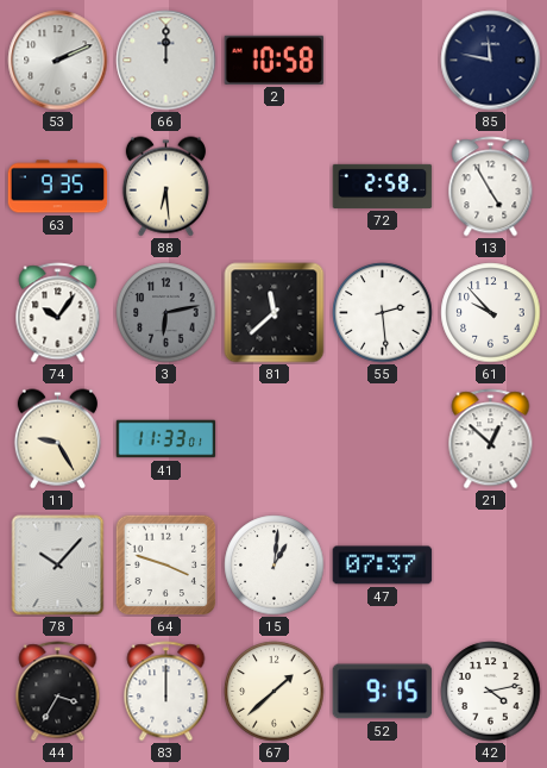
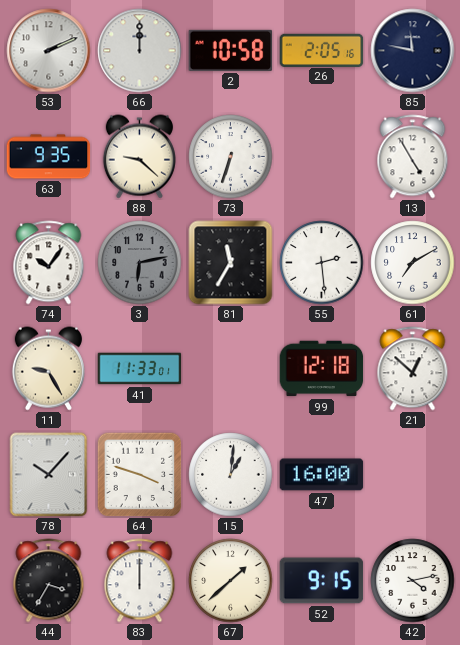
26: none -> 2:05
88: 6:29 -> 9:22
73: none -> 6:33
72: 2:58 -> none
81: 11:38 -> 11:35
61: 9:53 -> 7:10
99: none -> 12:18
47: 07:37 -> 16:00
